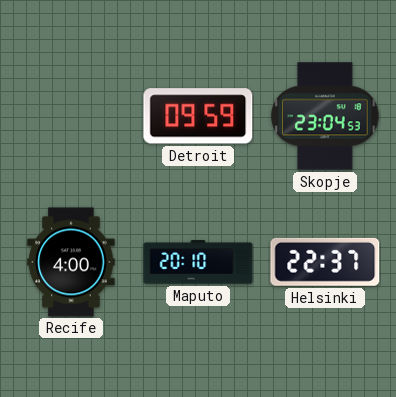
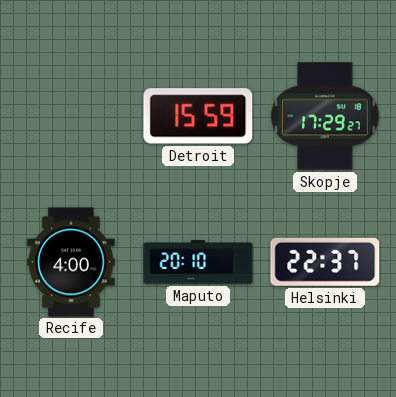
Detroit: 09:59 -> 15:59
Skopje: 23:04 -> 17:29
